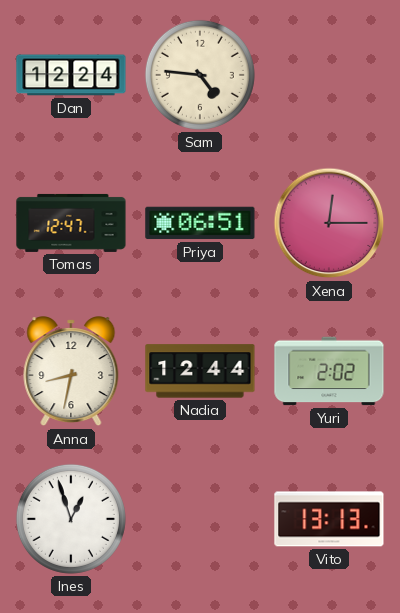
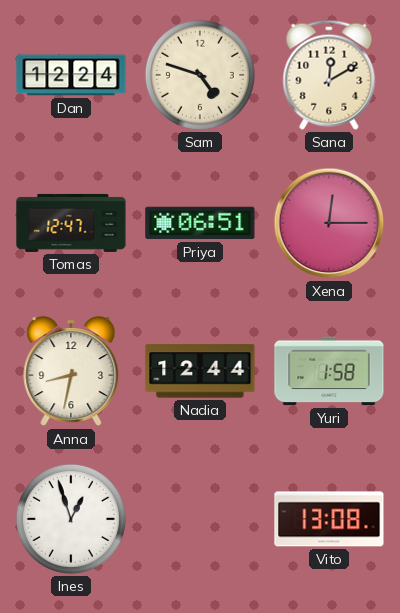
Sam: 4:46 -> 4:48
Sana: none -> 12:10
Yuri: 2:02 -> 1:58
Vito: 13:13 -> 13:08
